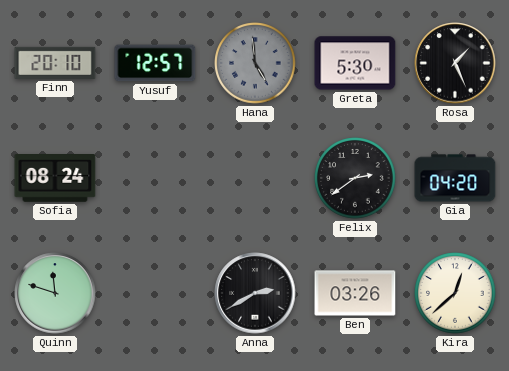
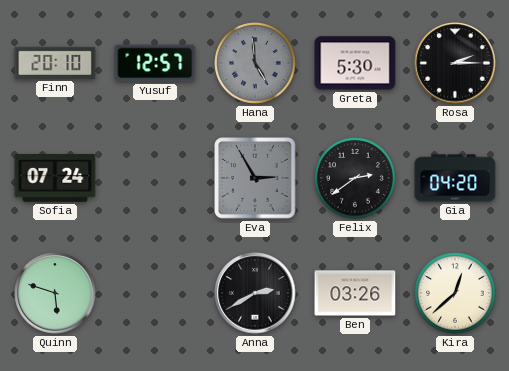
Rosa: 1:26 -> 2:15
Sofia: 08:24 -> 07:24
Eva: none -> 2:55
Quinn: 11:48 -> 5:48
